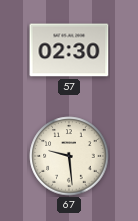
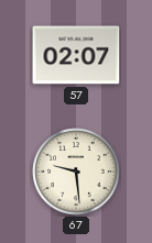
57: 02:30 -> 02:07
